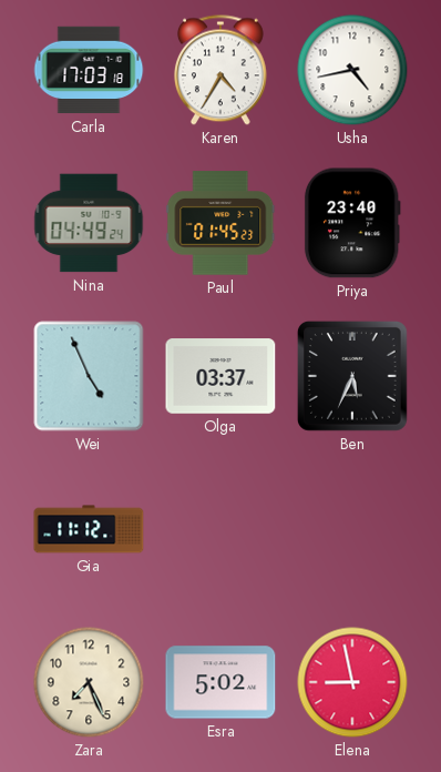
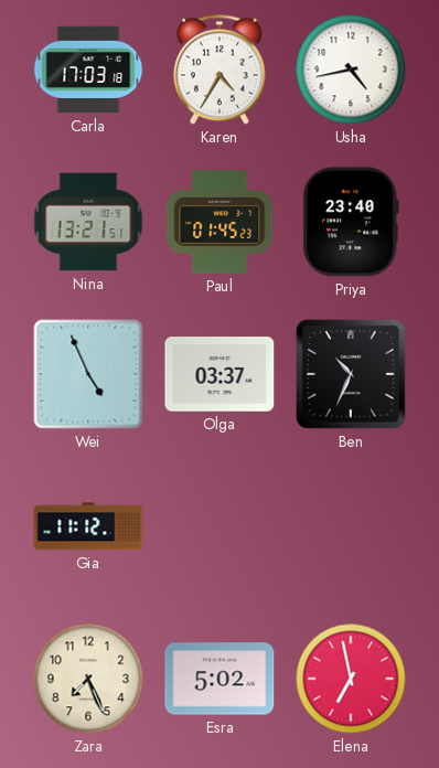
Nina: 04:49 -> 13:21
Ben: 5:34 -> 10:34
Elena: 8:58 -> 6:58
